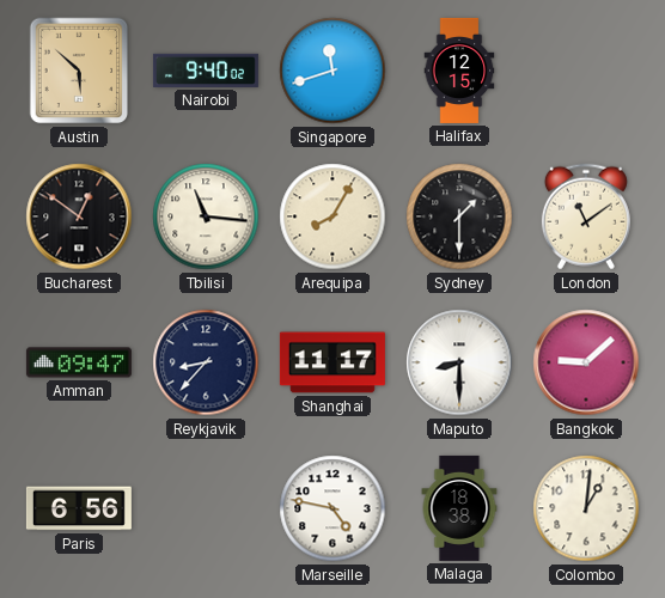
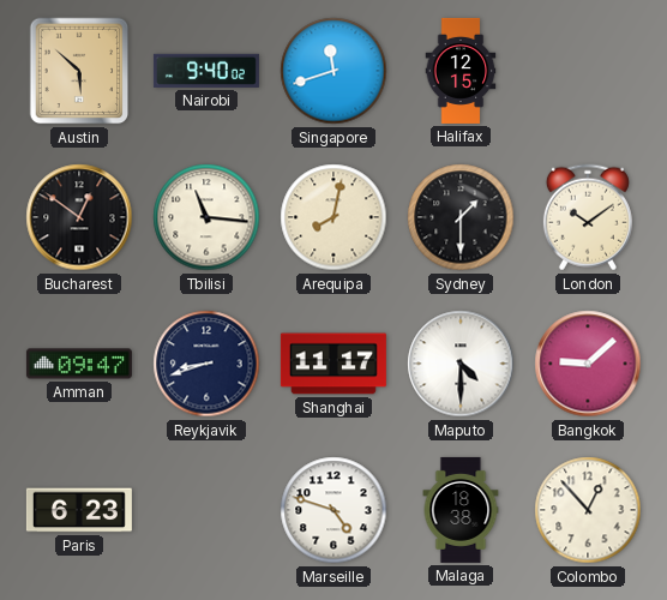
Arequipa: 8:05 -> 8:02
London: 11:09 -> 10:09
Reykjavik: 8:37 -> 8:42
Maputo: 8:30 -> 4:30
Paris: 6:56 -> 6:23
Marseille: 4:47 -> 4:48
Colombo: 1:01 -> 12:53
